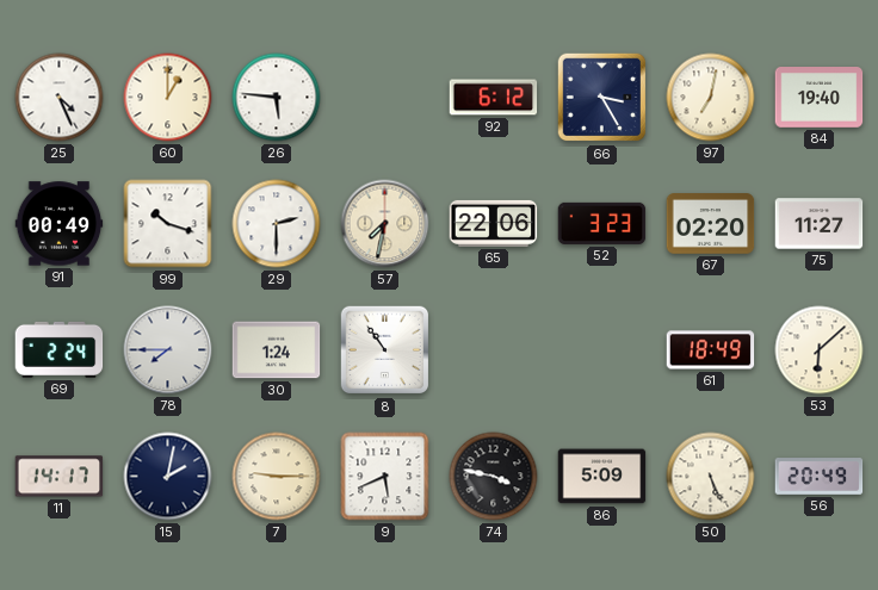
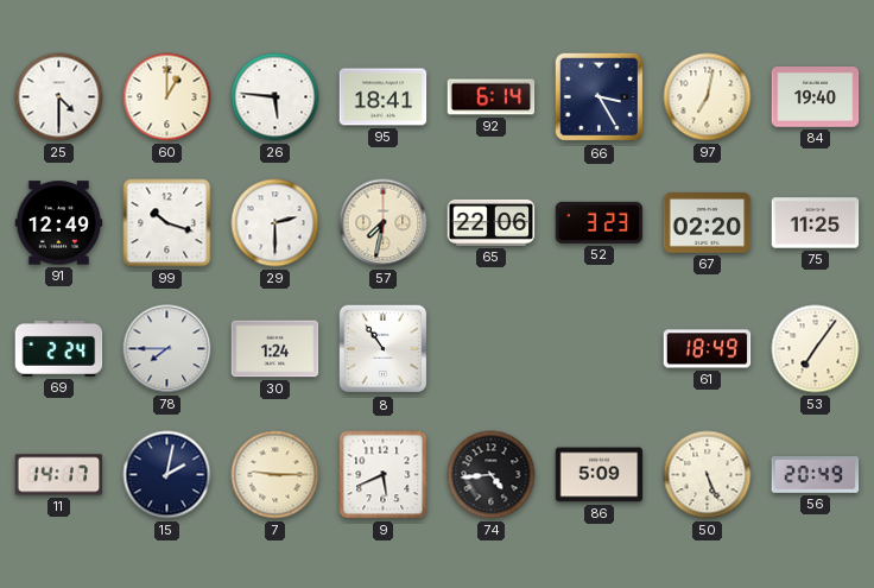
25: 4:26 -> 4:30
95: none -> 18:41
92: 6:12 -> 6:14
91: 00:49 -> 12:49
75: 11:27 -> 11:25
53: 6:08 -> 7:06
74: 3:47 -> 4:44
